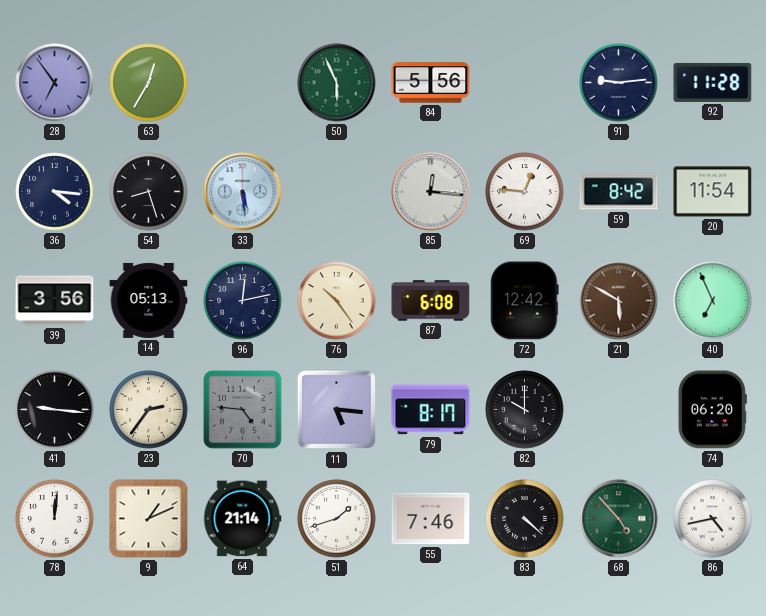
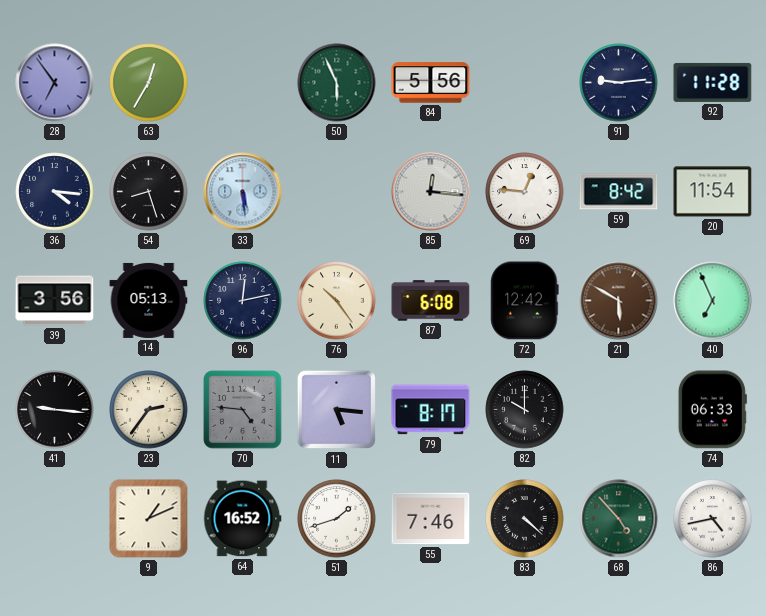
74: 06:20 -> 06:33
78: 12:01 -> none
64: 21:14 -> 16:52
